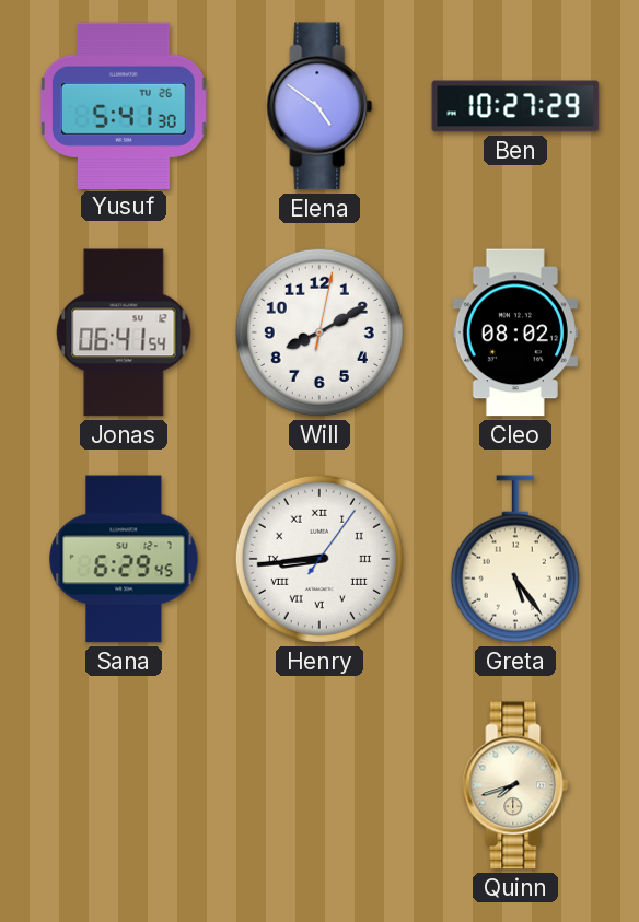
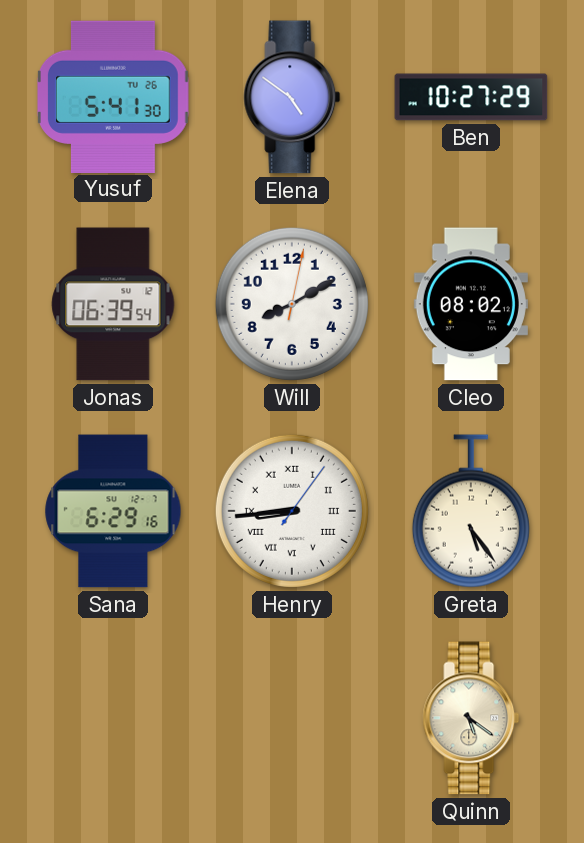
Jonas: 06:41 -> 06:39
Sana: 6:29:45 -> 6:29:16
Quinn: 7:42 -> 5:21
